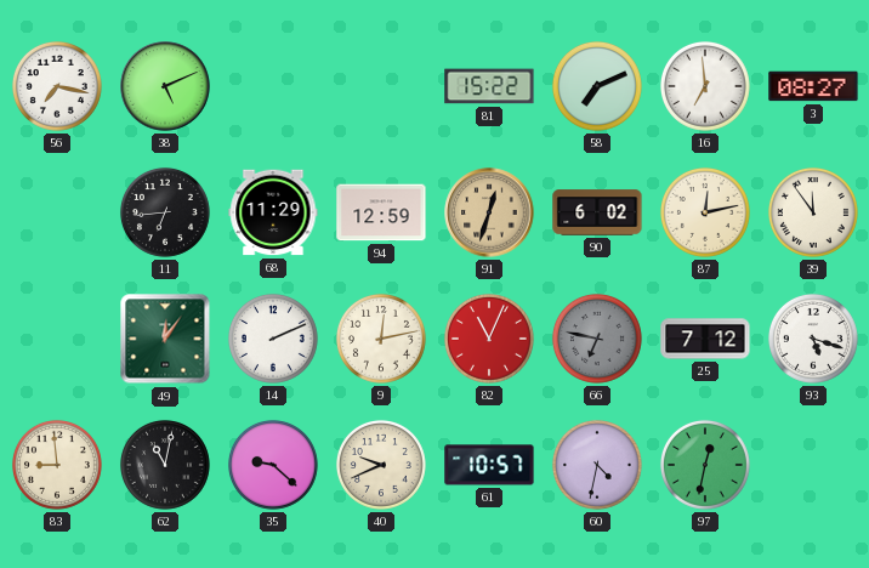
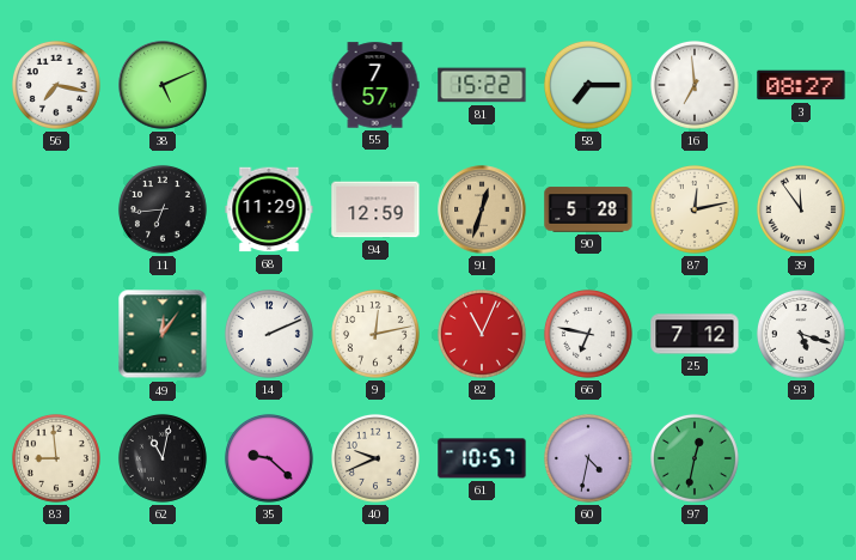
55: none -> 7:57
58: 7:11 -> 7:15
90: 6:02 -> 5:28
66 dial: grey -> white
